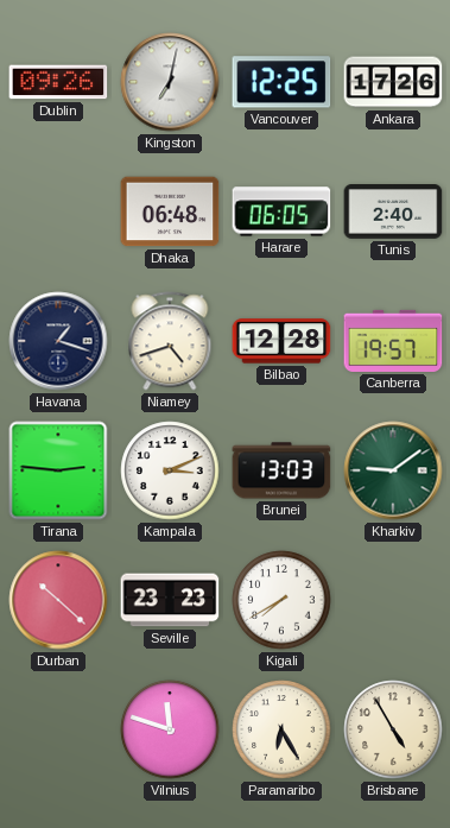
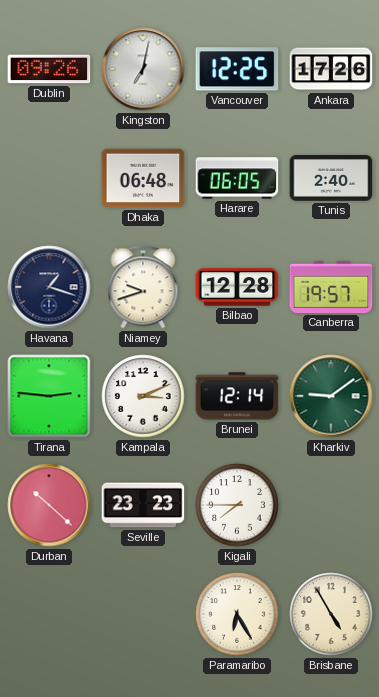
Niamey: 4:42 -> 9:42
Brunei: 13:03 -> 12:14
Kigali: 7:40 -> 7:45
Vilnius: 11:48 -> none
